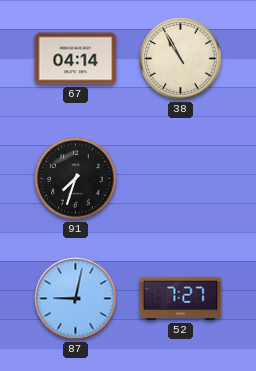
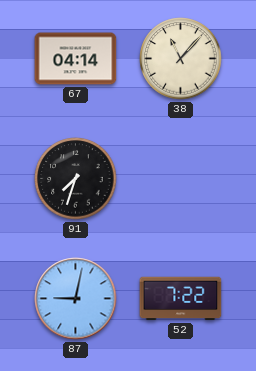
38: 10:55 -> 11:07
52: 7:27 -> 7:22
